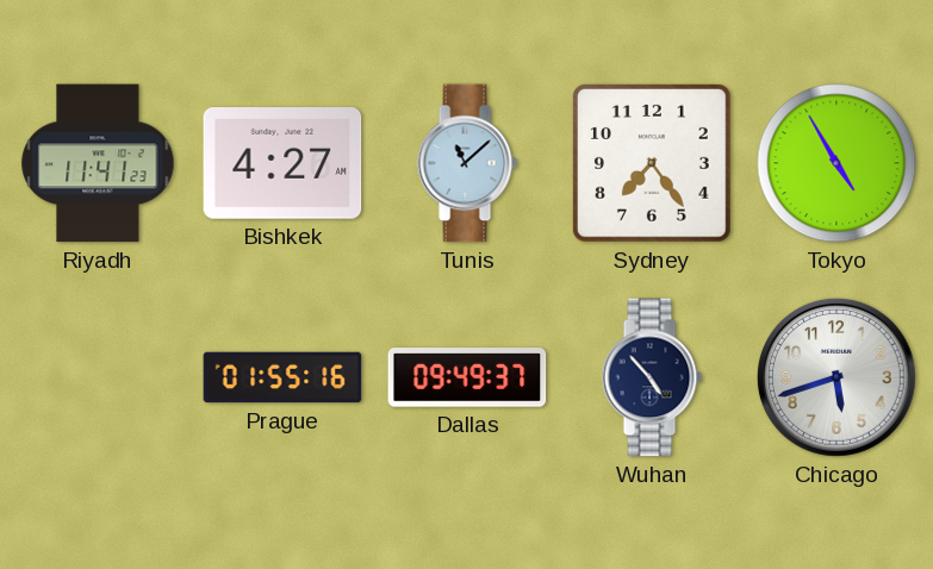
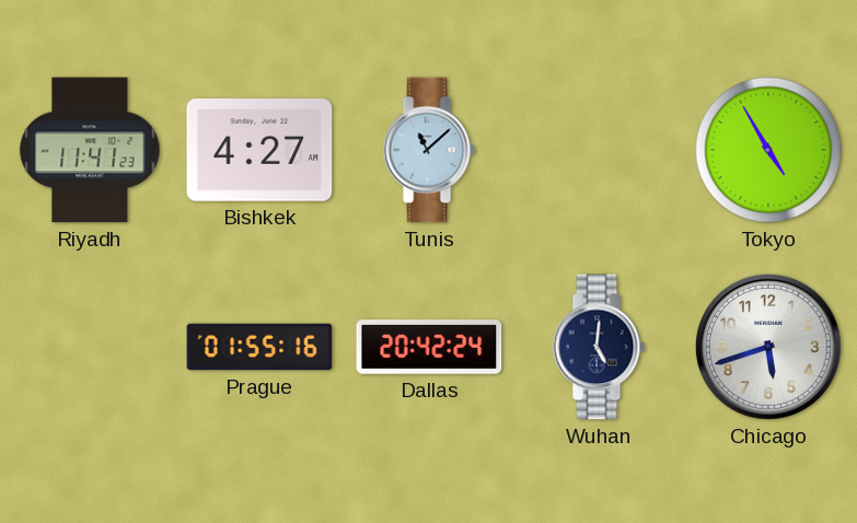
Sydney: 7:24 -> none
Dallas: 09:49 -> 20:42
Wuhan: 4:53 -> 5:01
